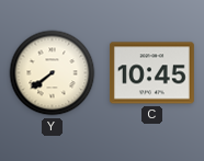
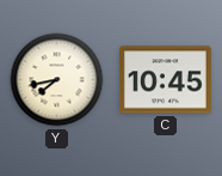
Y: 7:39 -> 7:43
